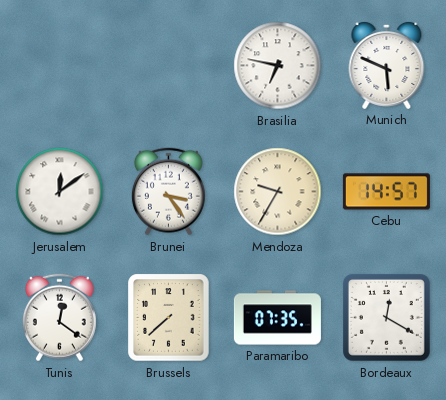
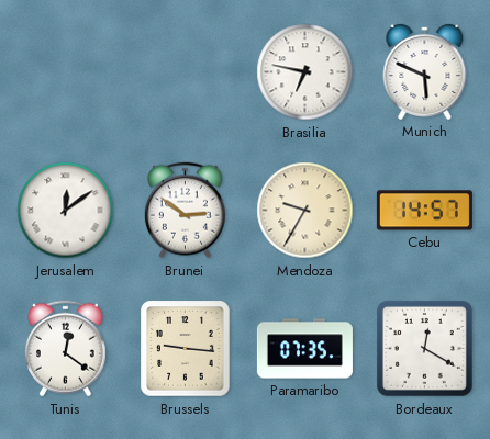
Brunei: 3:24 -> 2:51
Brussels: 7:38 -> 9:16
